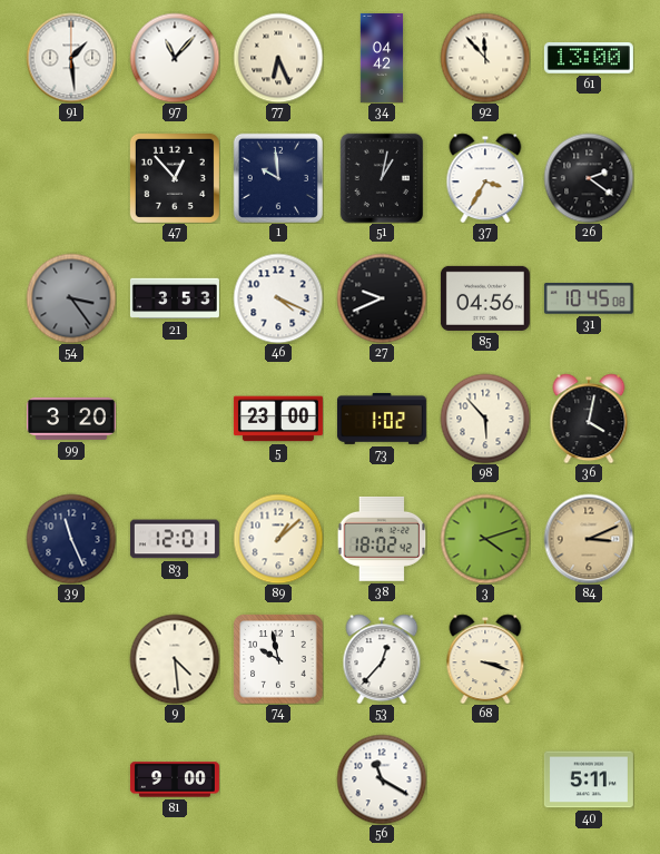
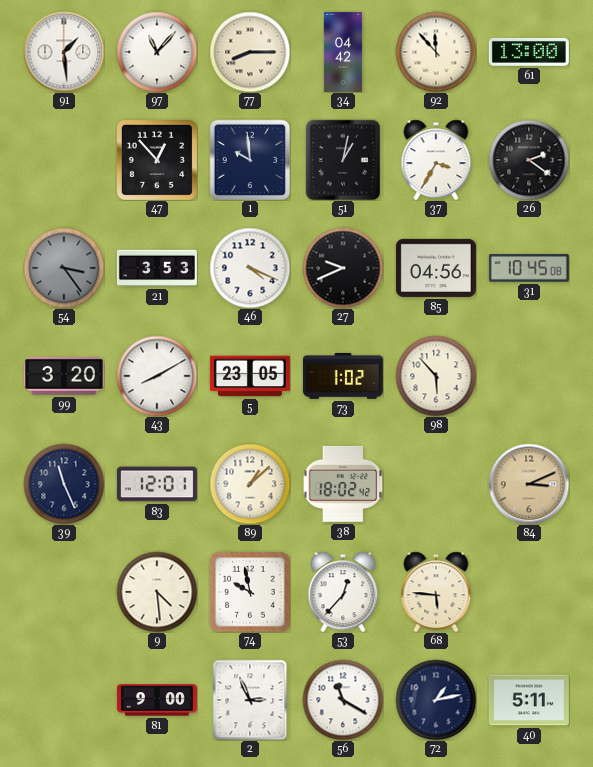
77: 6:26 -> 8:15
43: none -> 8:10
5: 23:00 -> 23:05
36: 4:02 -> none
3: 4:12 -> none
68: 3:18 -> 5:46
2: none -> 2:56
72: none -> 1:13
